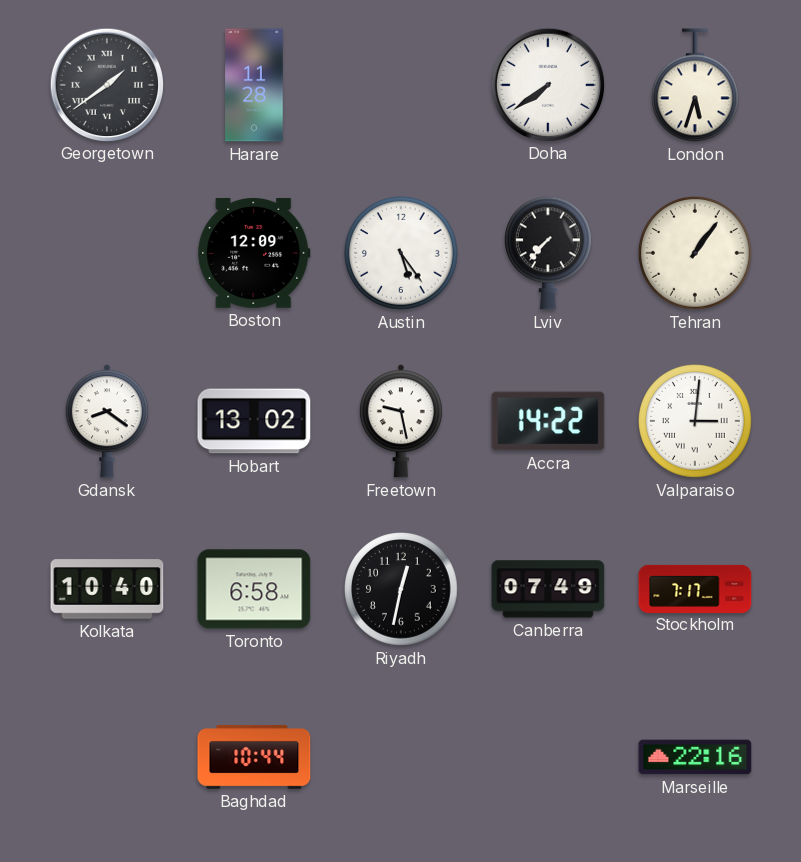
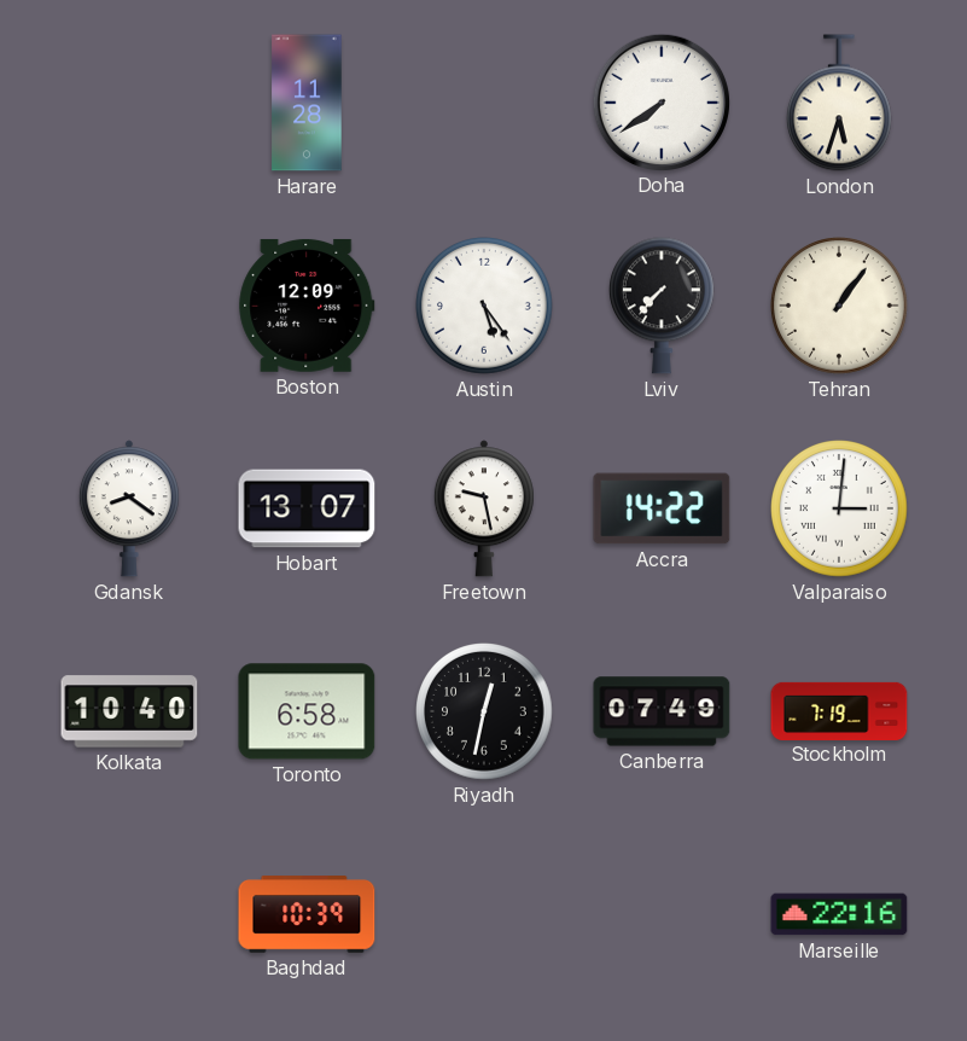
Georgetown: 1:39 -> none
Hobart: 13:02 -> 13:07
Stockholm: 7:17 -> 7:19
Baghdad: 10:44 -> 10:39
